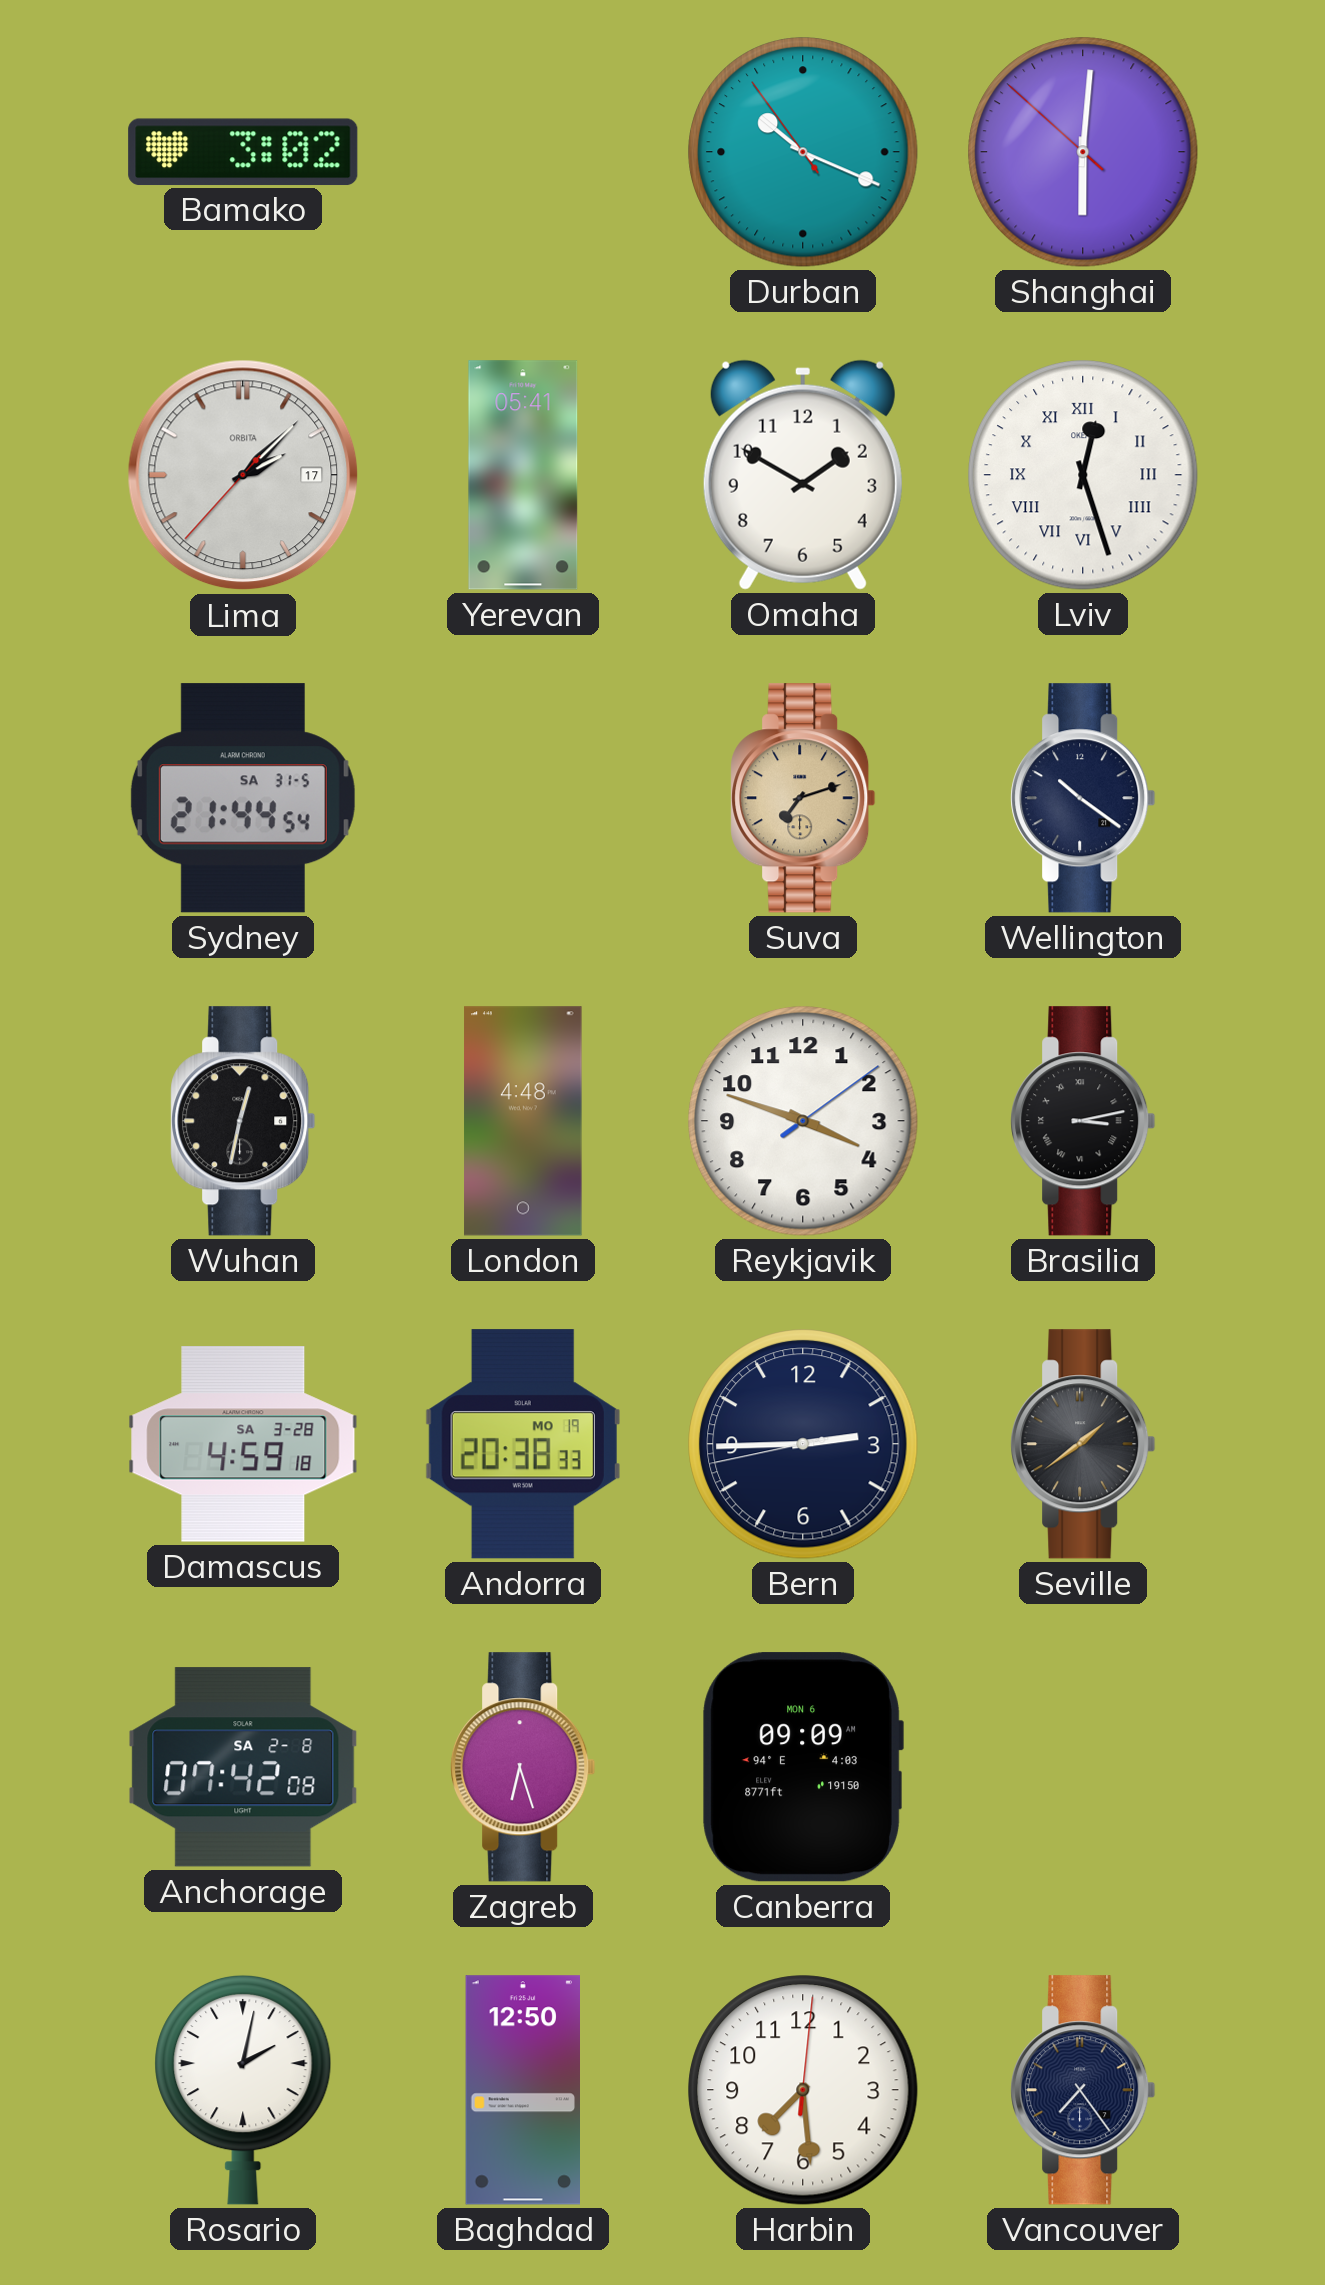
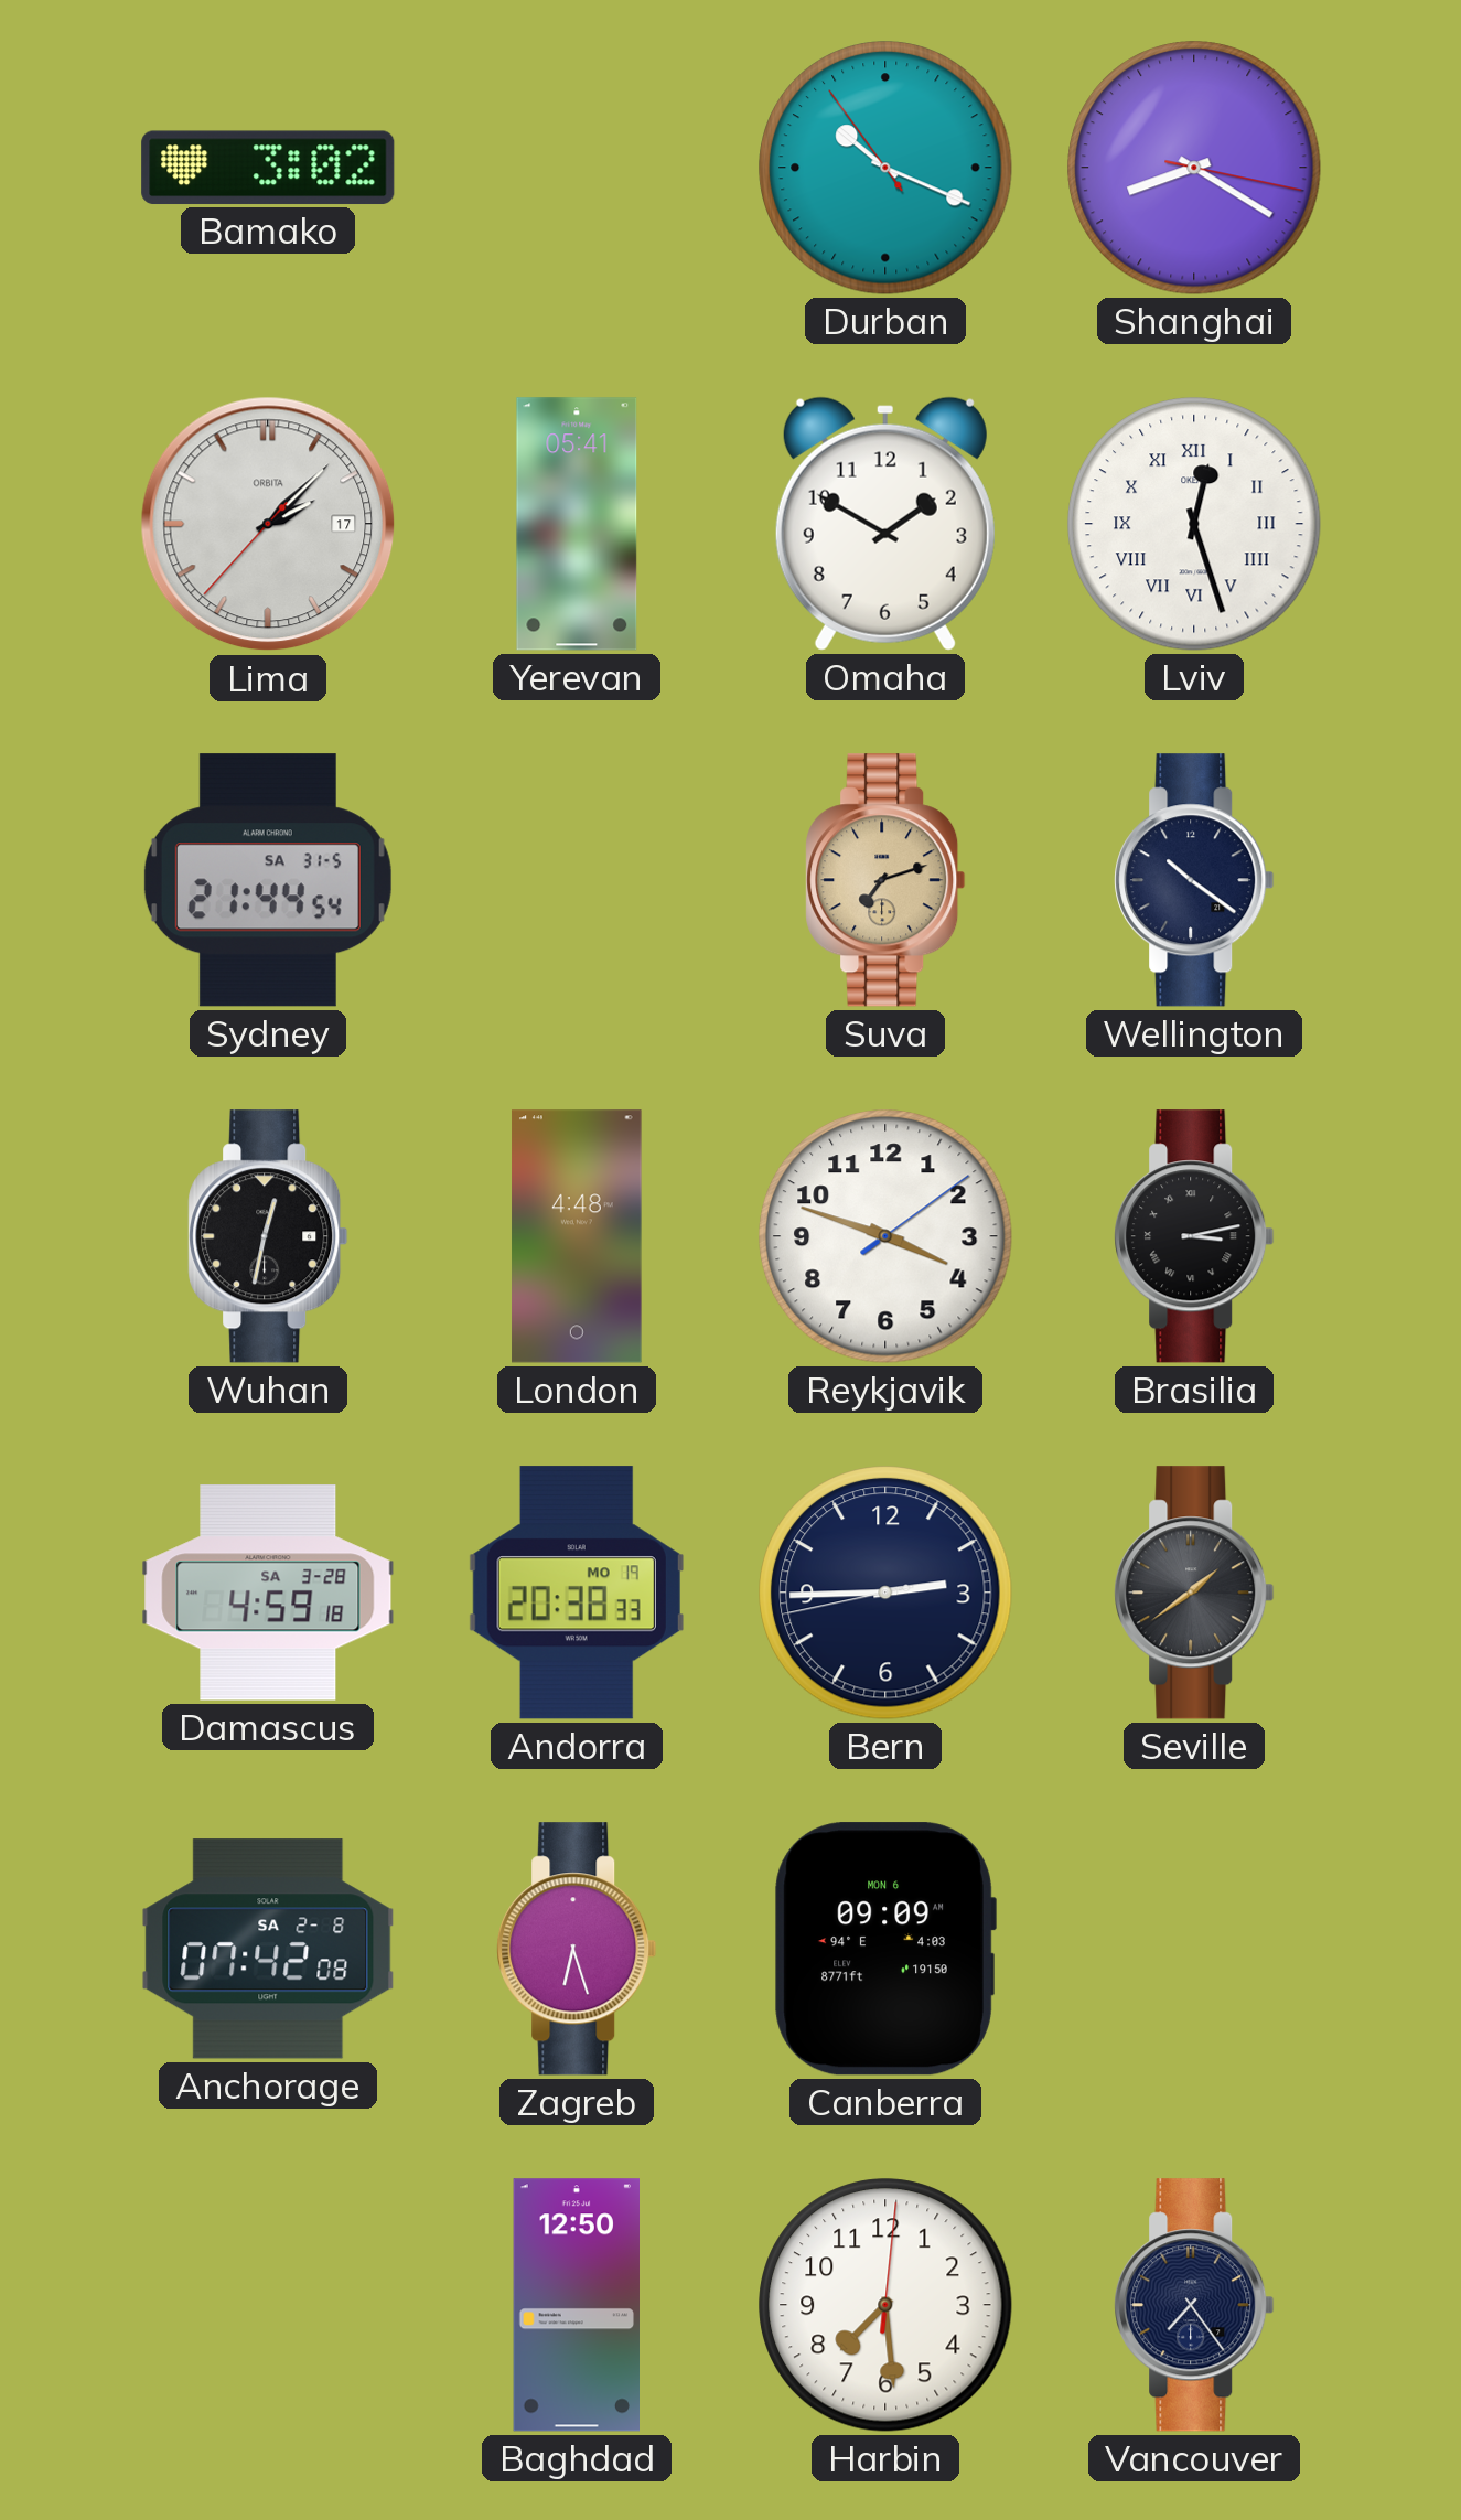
Shanghai: 6:00 -> 8:20
Rosario: 2:02 -> none
